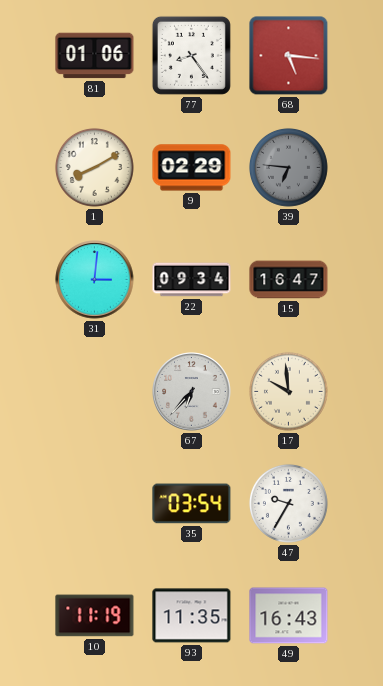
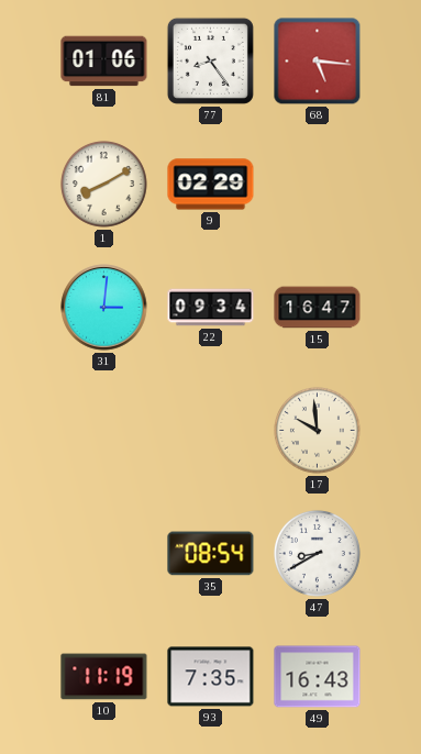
39: 6:46 -> none
67: 6:37 -> none
35: 03:54 -> 08:54
47: 9:35 -> 8:40
93: 11:35 -> 7:35
